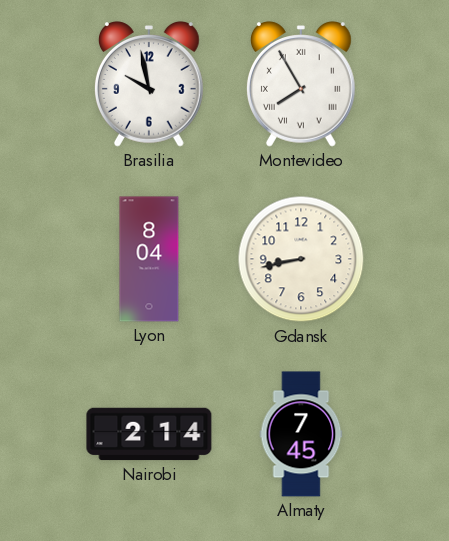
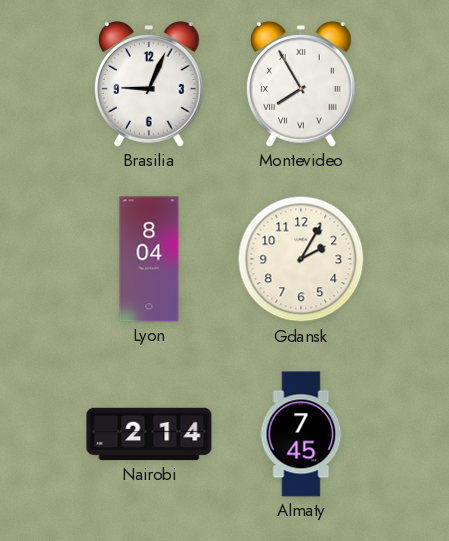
Brasilia: 9:58 -> 9:04
Gdansk: 8:43 -> 2:05
